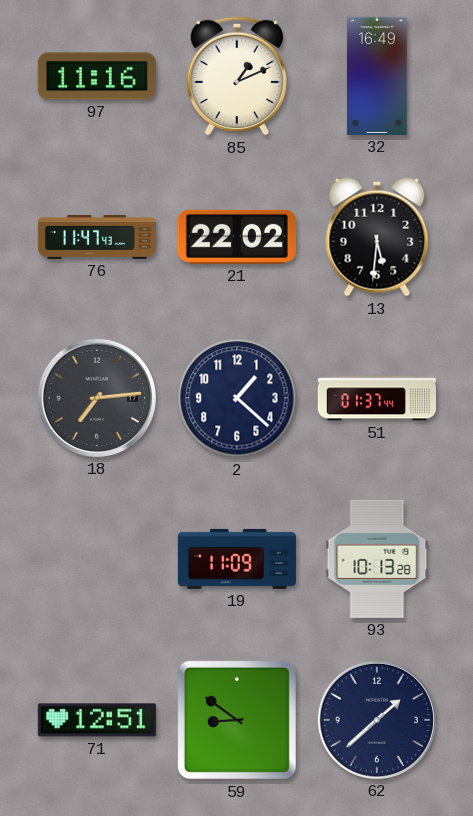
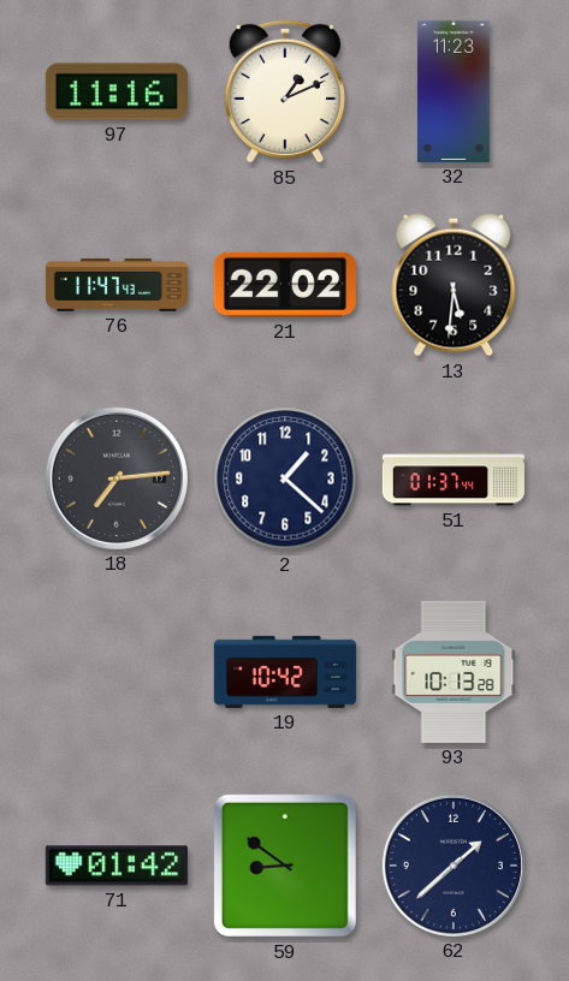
32: 16:49 -> 11:23
19: 11:09 -> 10:42
71: 12:51 -> 01:42
